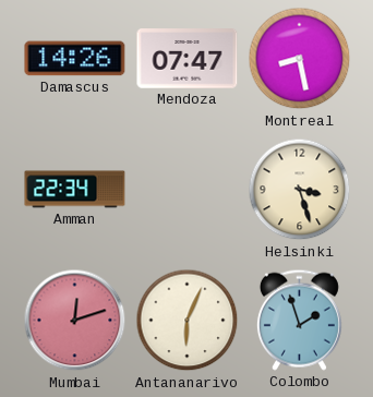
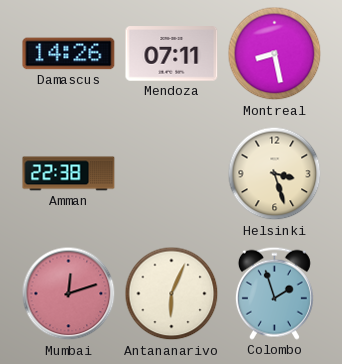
Mendoza: 07:47 -> 07:11
Amman: 22:34 -> 22:38
